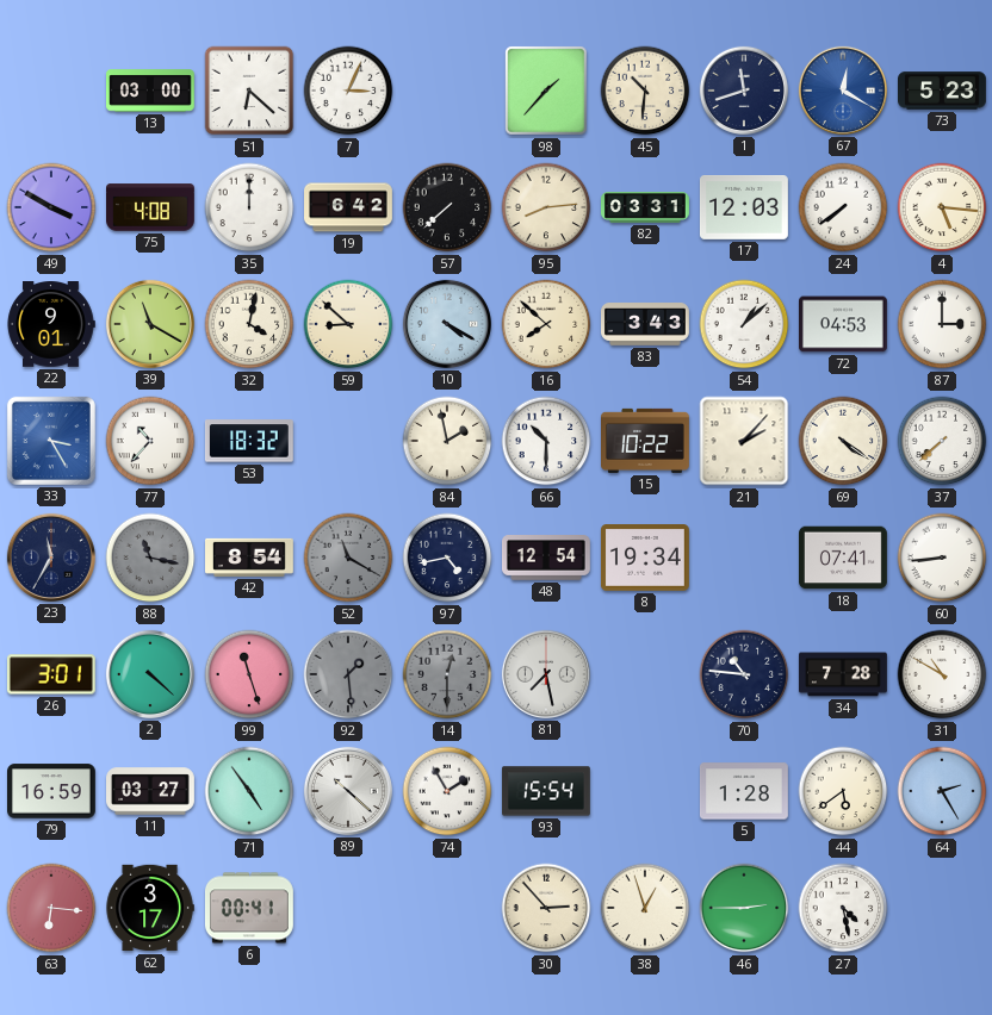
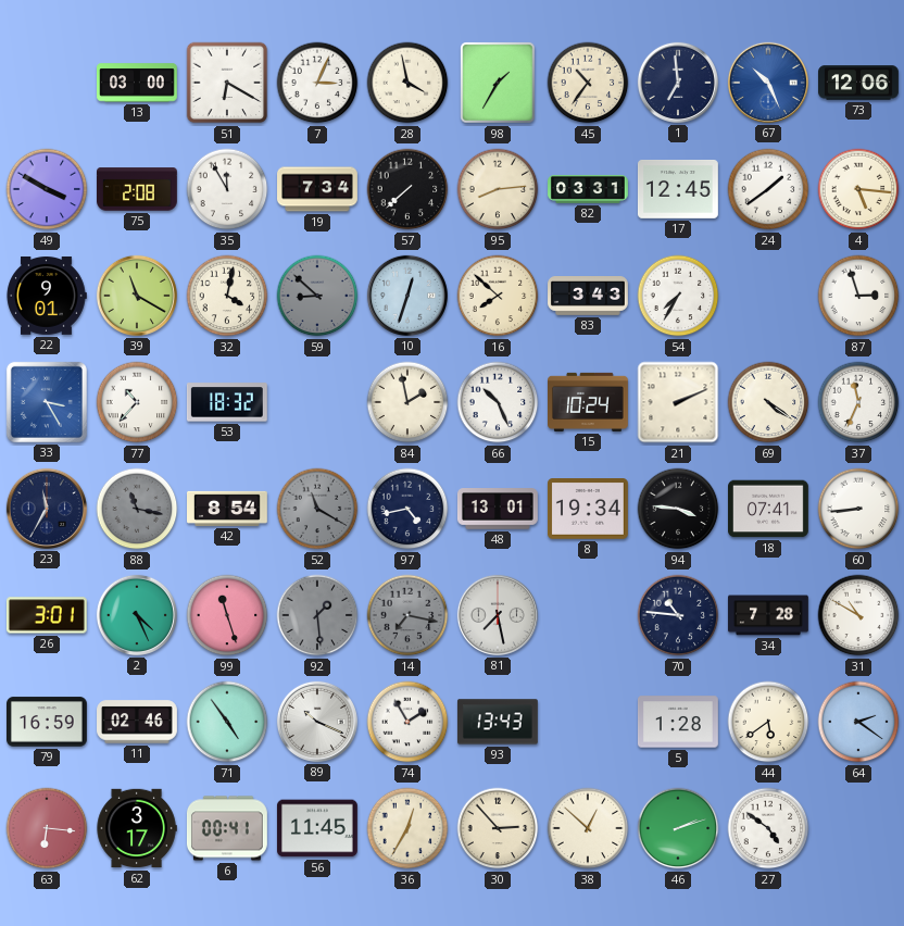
51: 6:22 -> 6:20
28: none -> 3:58
98: 1:37 -> 1:35
45: 10:31 -> 10:36
1: 11:42 -> 6:59
67: 12:20 -> 10:26
73: 5:23 -> 12:06
75: 4:08 -> 2:08
35: 12:00 -> 11:55
19: 6:42 -> 7:34
17: 12:03 -> 12:45
24: 7:39 -> 1:39
59 dial: cream -> grey
10: 4:20 -> 12:33
54: 1:08 -> 7:35
72: 04:53 -> none
87: 3:00 -> 2:57
66: 10:30 -> 10:26
15: 10:22 -> 10:24
21: 2:07 -> 2:11
37: 7:38 -> 11:34
48: 12:54 -> 13:01
94: none -> 3:46
2: 4:22 -> 4:26
14: 12:30 -> 7:17
11: 03:27 -> 02:46
89: 10:22 -> 10:19
93: 15:54 -> 13:43
64: 2:25 -> 2:21
56: none -> 11:45
36: none -> 12:35
38: 12:57 -> 12:52
46: 2:45 -> 2:12
27: 4:28 -> 4:51
